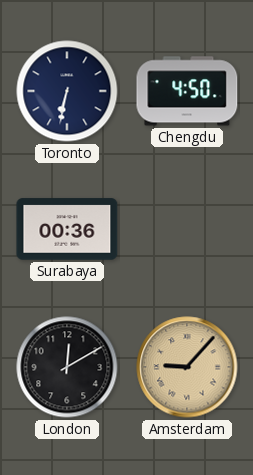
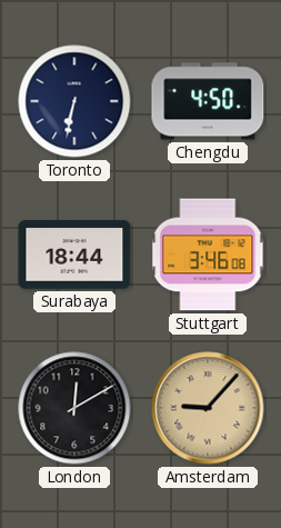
Surabaya: 00:36 -> 18:44
Stuttgart: none -> 3:46
